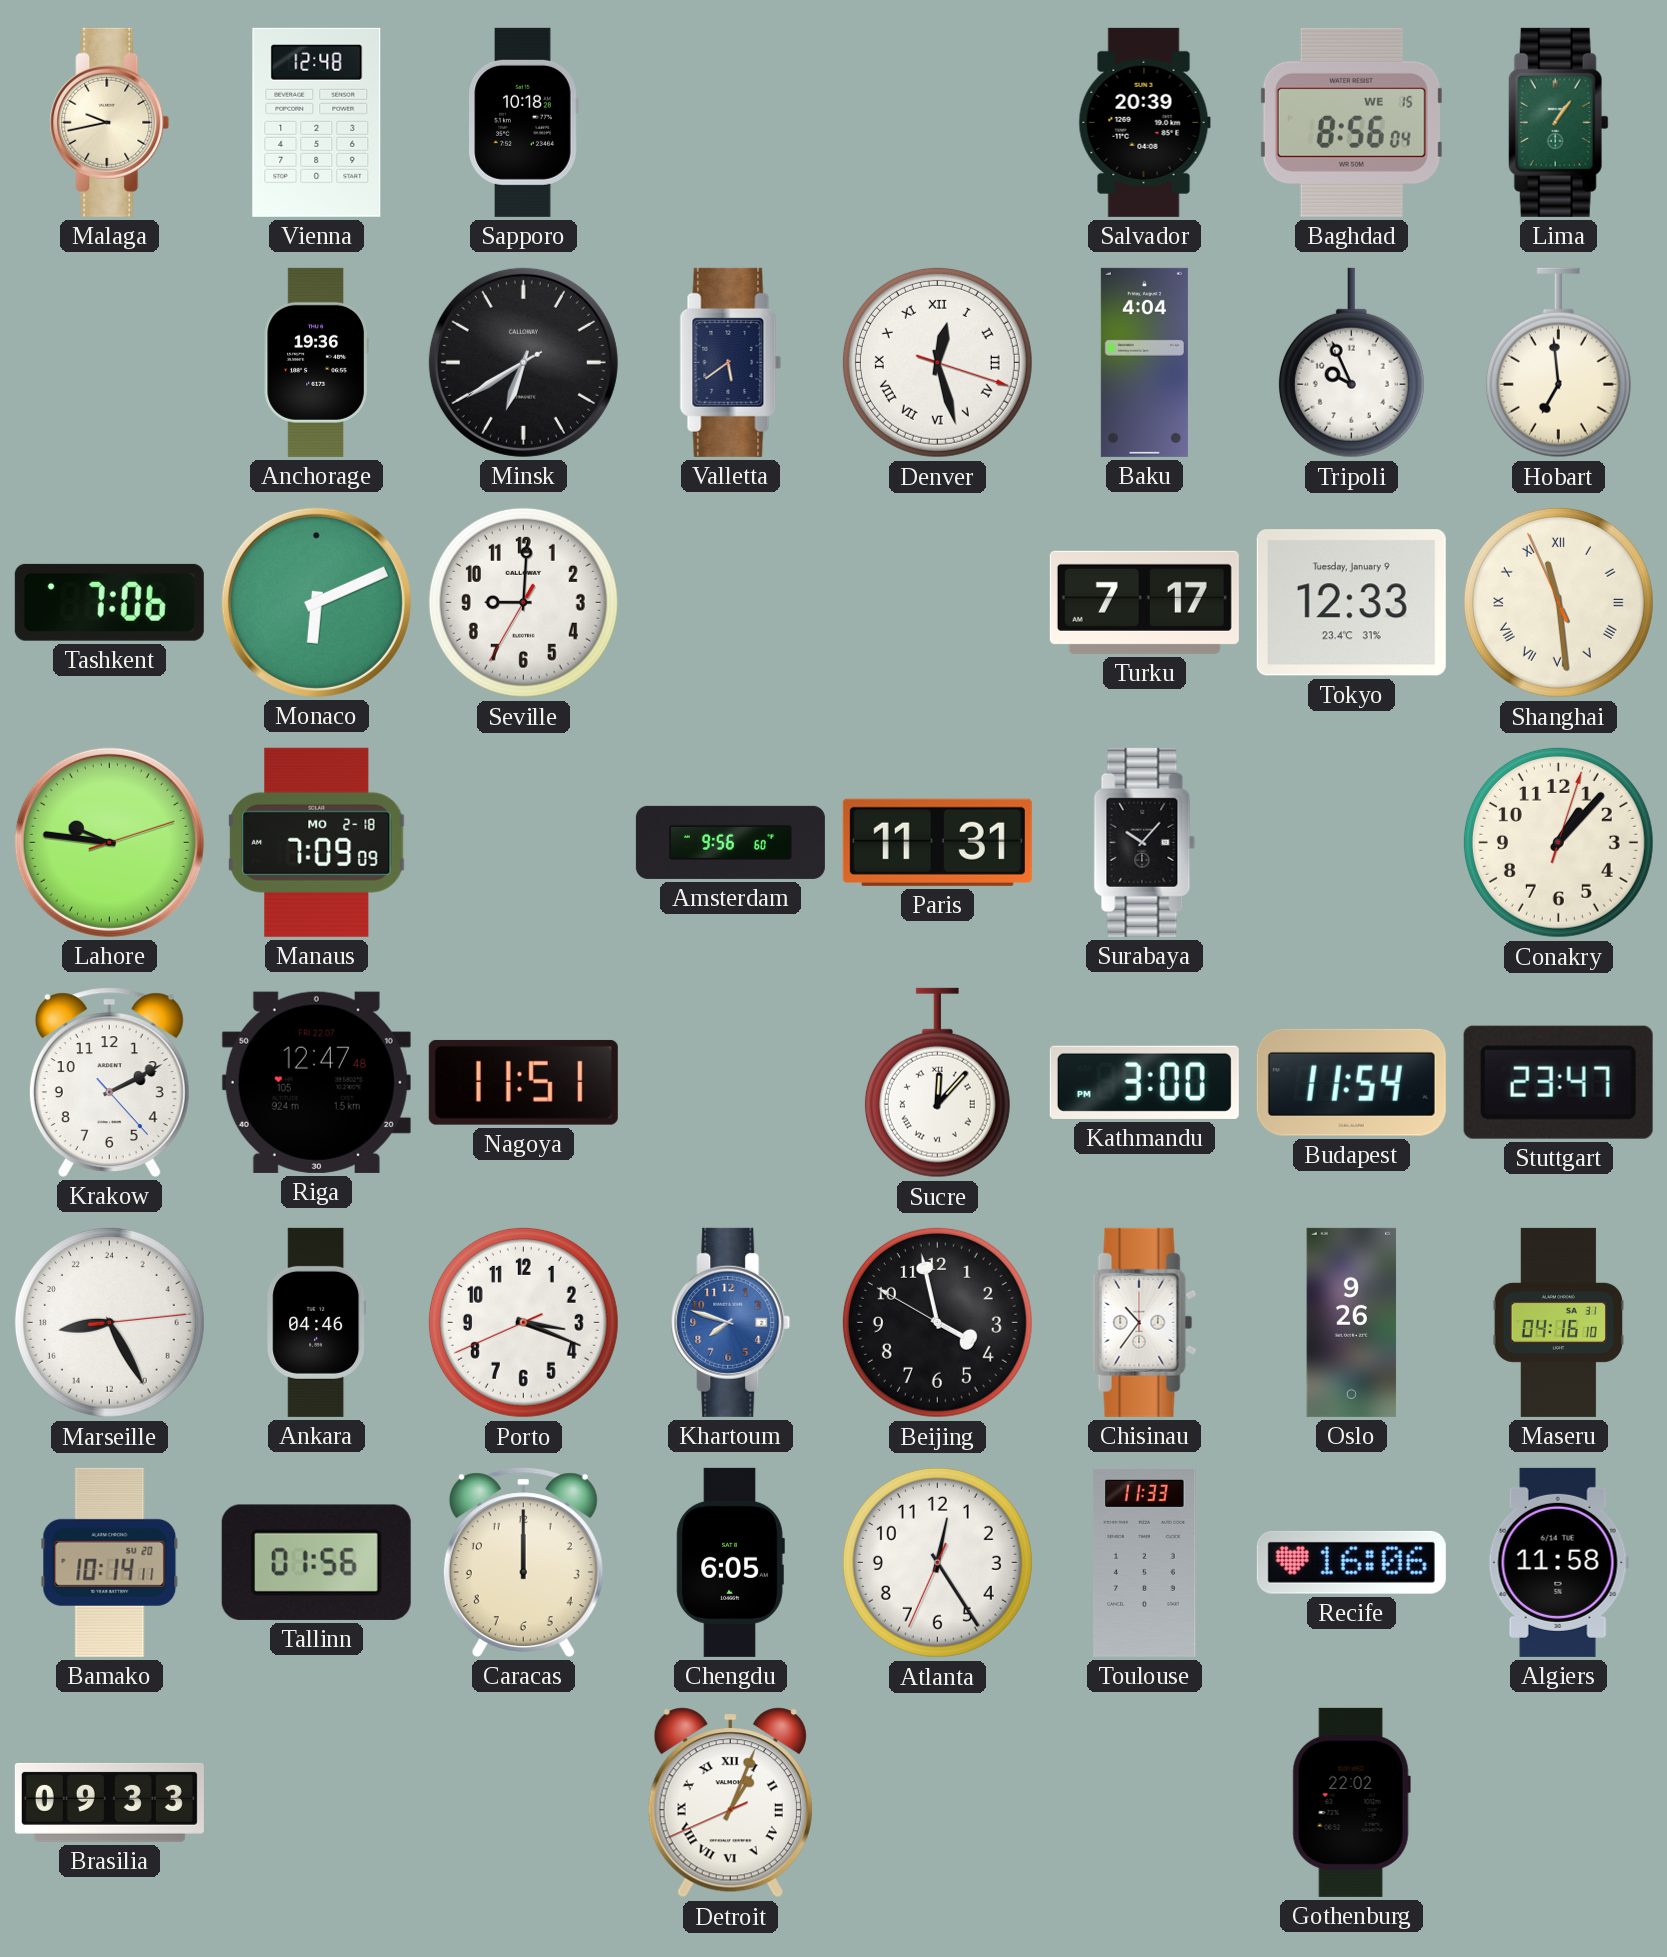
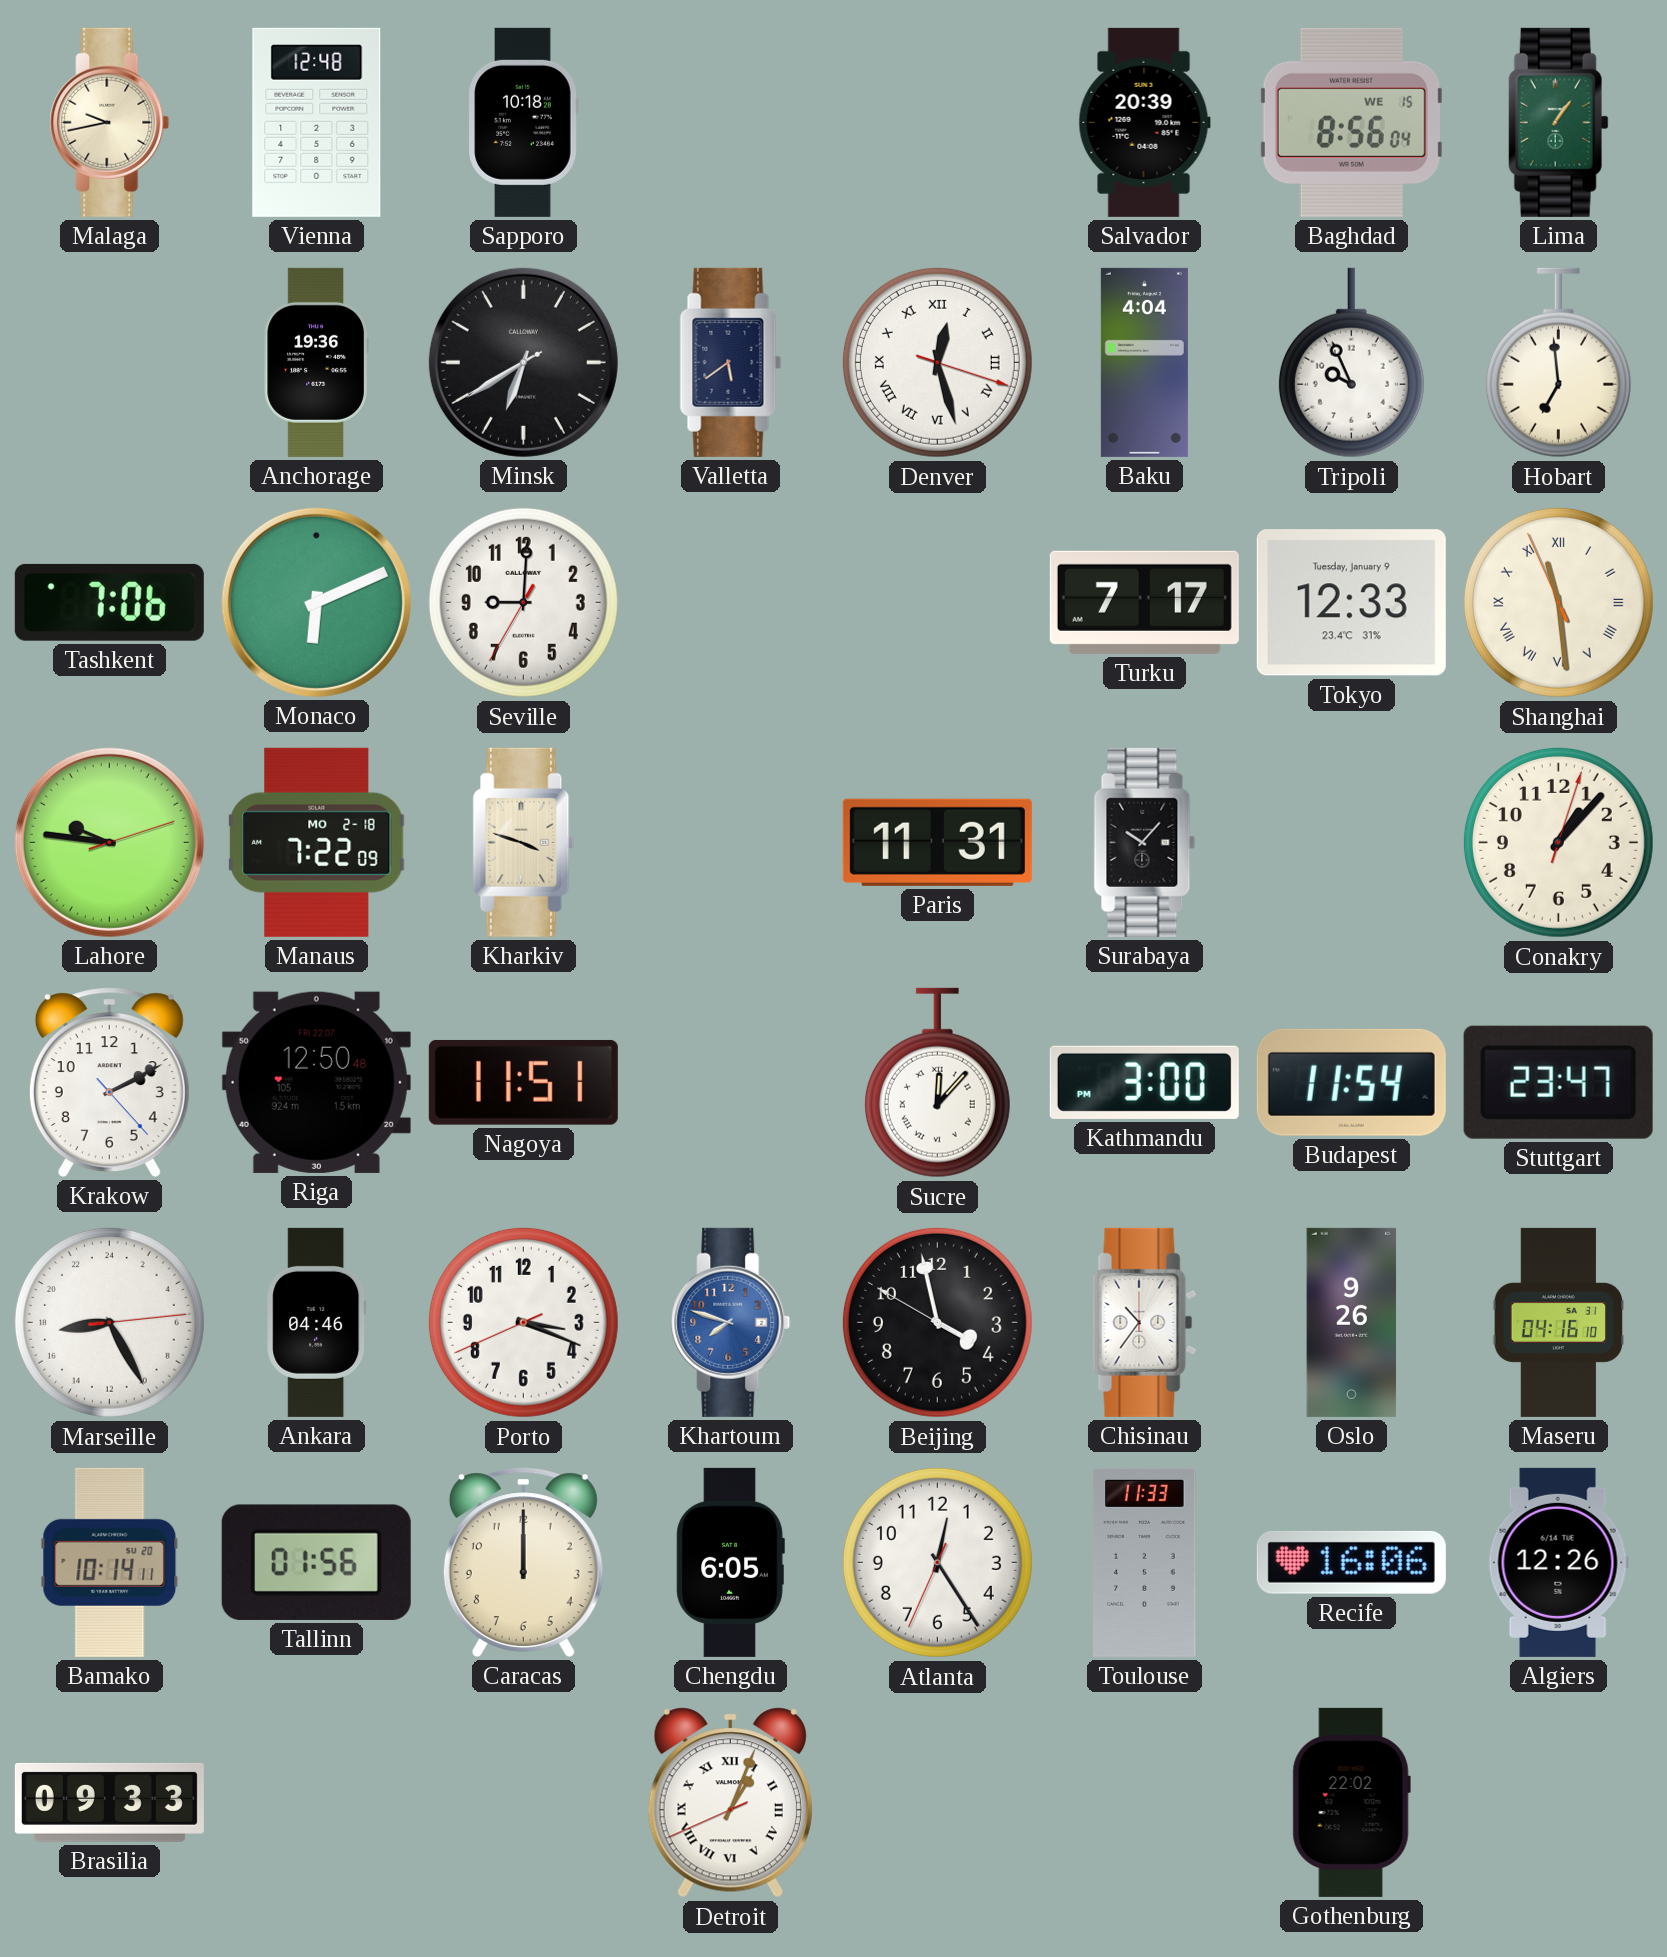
Manaus: 7:09 -> 7:22
Kharkiv: none -> 3:48
Amsterdam: 9:56 -> none
Riga: 12:47 -> 12:50
Algiers: 11:58 -> 12:26
